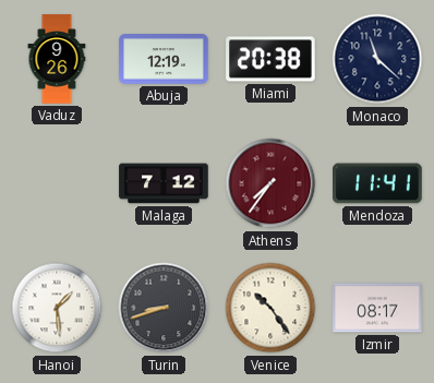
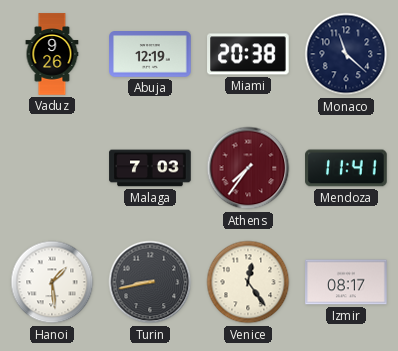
Malaga: 7:12 -> 7:03
Turin: 8:42 -> 8:43
Venice: 10:24 -> 12:24
